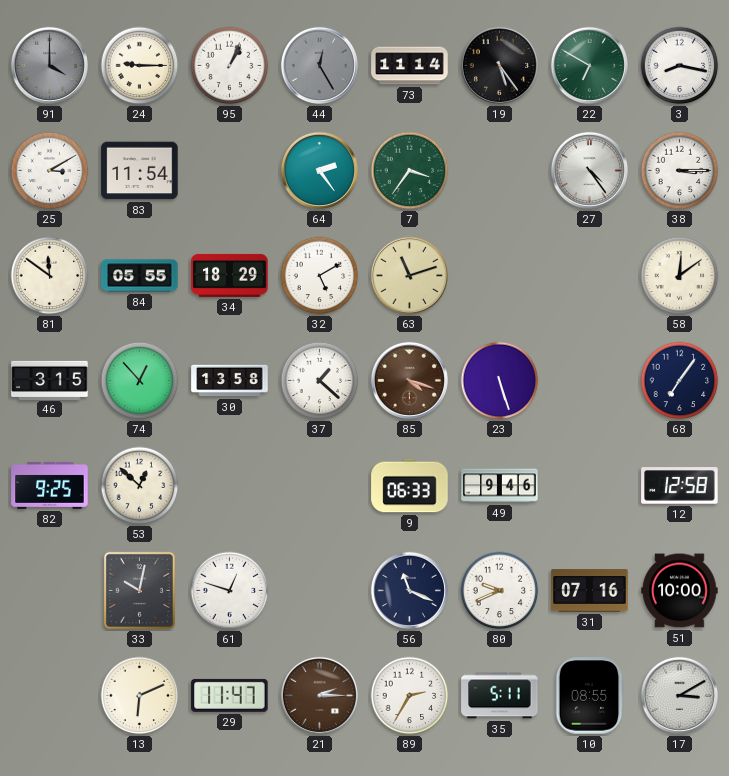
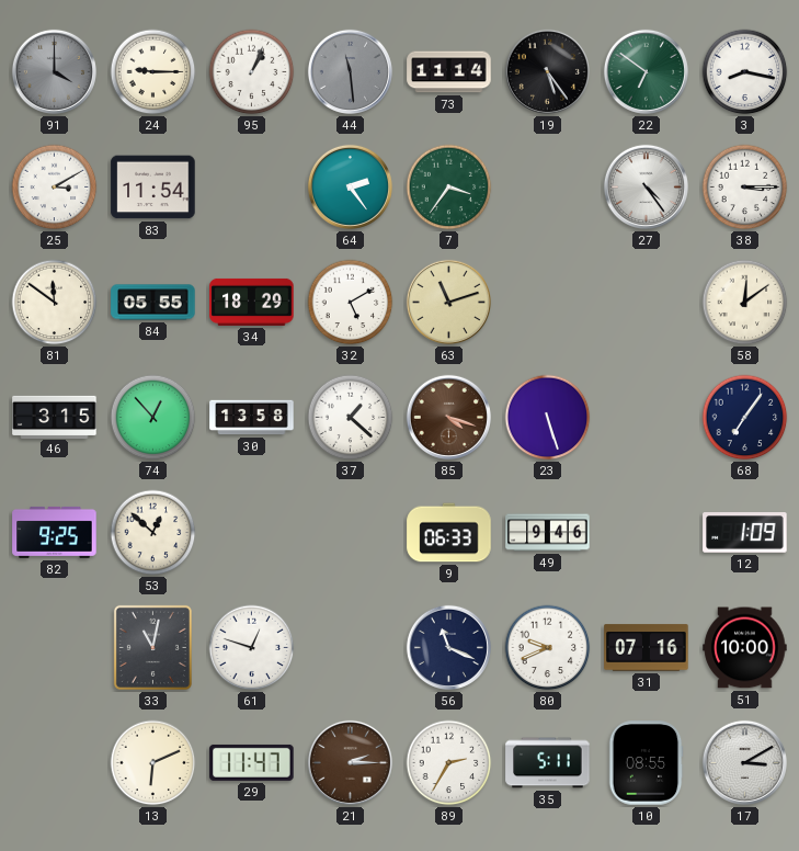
44: 12:25 -> 11:29
22: 6:50 -> 6:51
12: 12:58 -> 1:09
33: 10:02 -> 11:02
